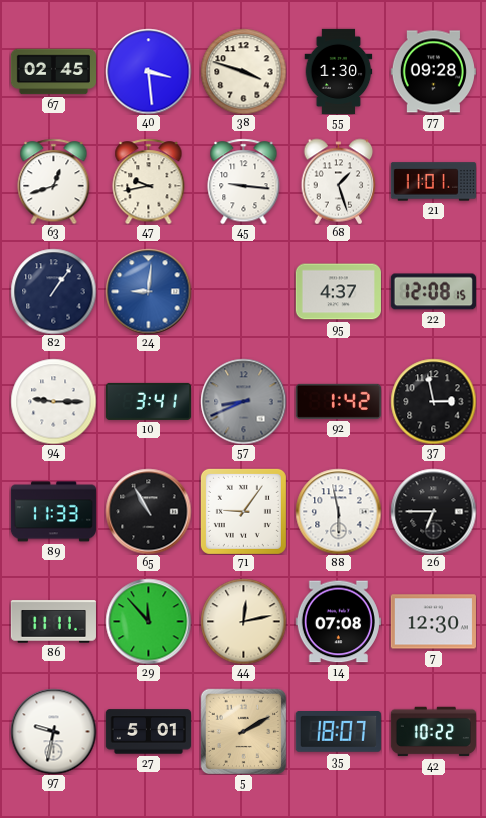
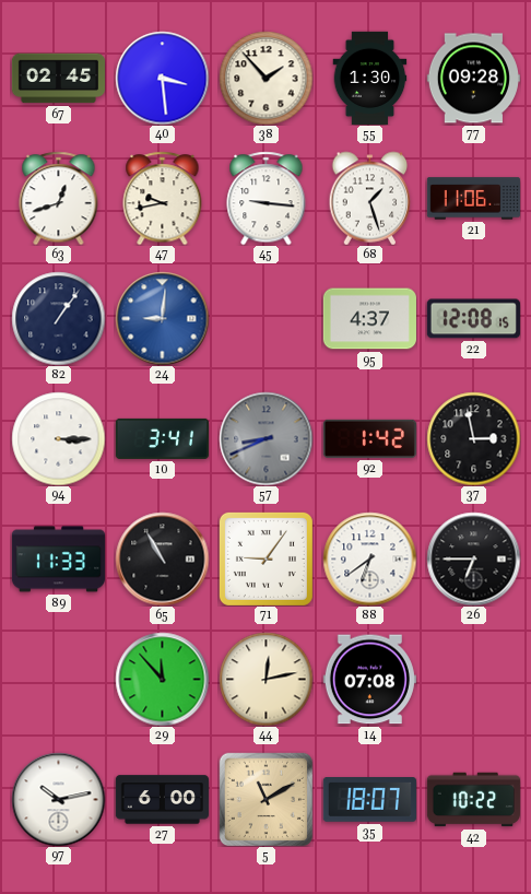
38: 3:48 -> 1:53
21: 11:01 -> 11:06
94: 9:15 -> 3:15
88: 5:58 -> 6:39
86: 11:11 -> none
7: 12:30 -> none
97: 9:32 -> 10:13
27: 5:01 -> 6:00
5: 2:10 -> 11:10
